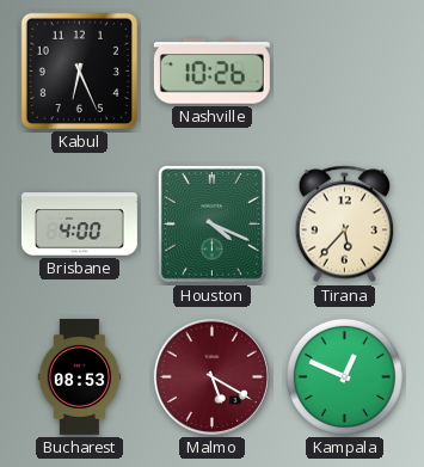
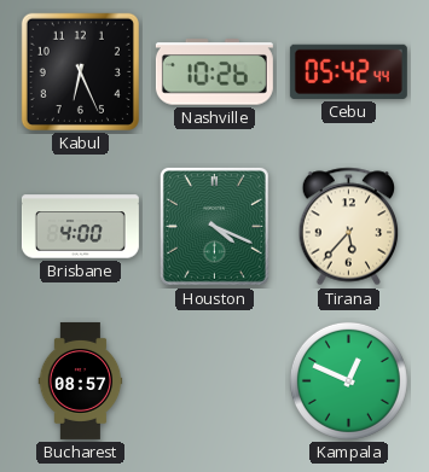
Cebu: none -> 05:42
Bucharest: 08:53 -> 08:57
Malmo: 5:20 -> none
